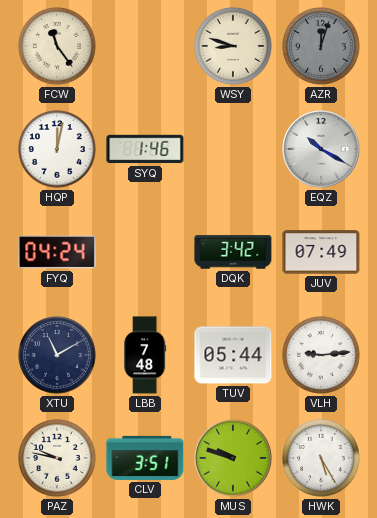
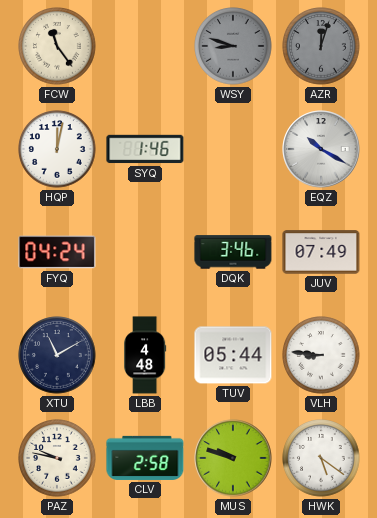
WSY dial: cream -> grey
DQK: 3:42 -> 3:46
LBB: 7:48 -> 4:48
VLH: 9:14 -> 8:46
CLV: 3:51 -> 2:58
HWK: 5:25 -> 5:21
